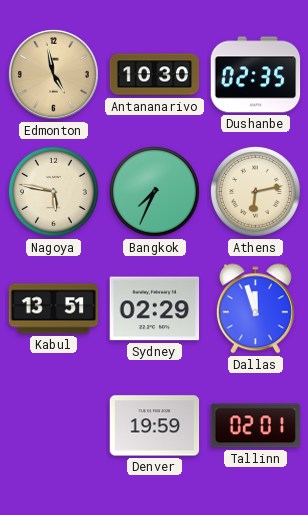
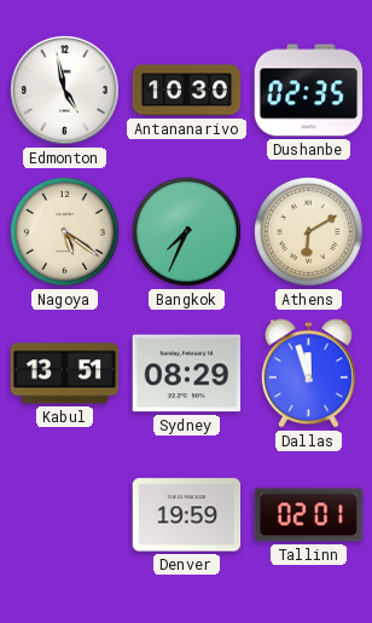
Edmonton dial: champagne -> white
Nagoya: 5:47 -> 5:21
Athens: 6:13 -> 6:10
Sydney: 02:29 -> 08:29
